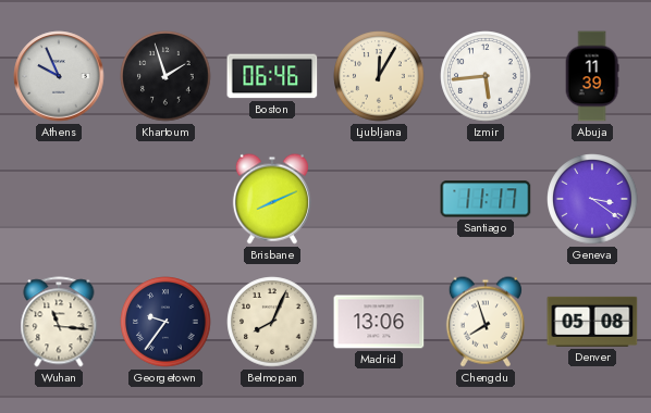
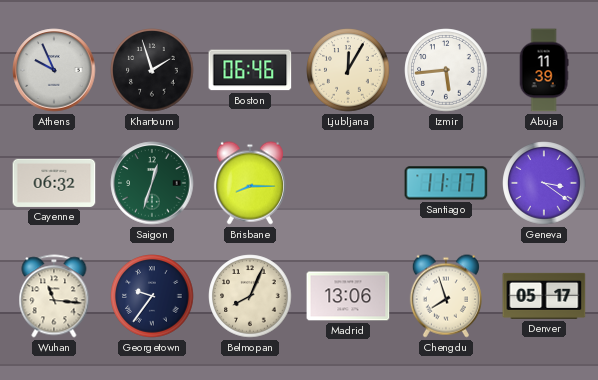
Cayenne: none -> 06:32
Saigon: none -> 12:33
Brisbane: 8:11 -> 8:15
Denver: 05:08 -> 05:17
